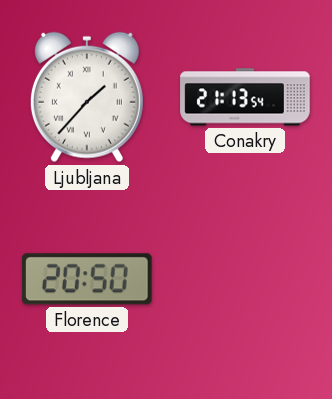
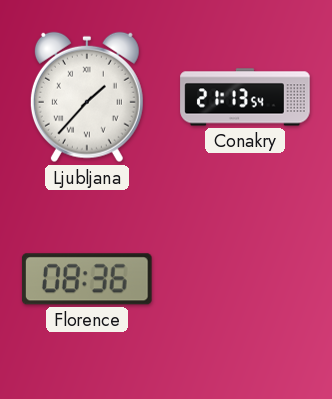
Florence: 20:50 -> 08:36
